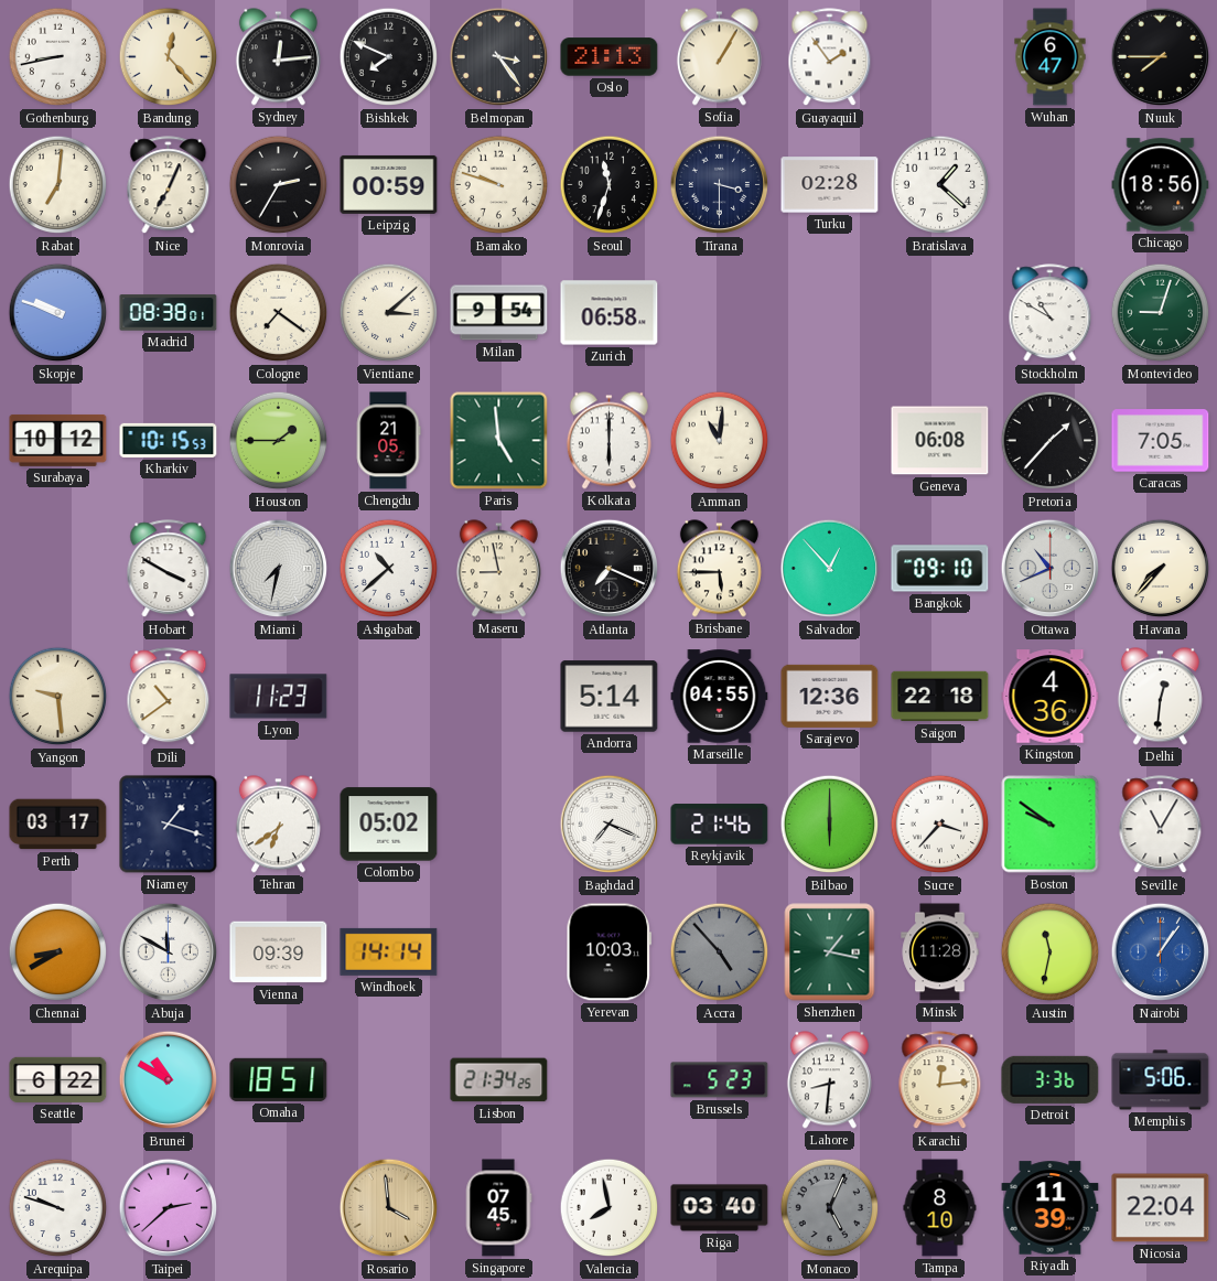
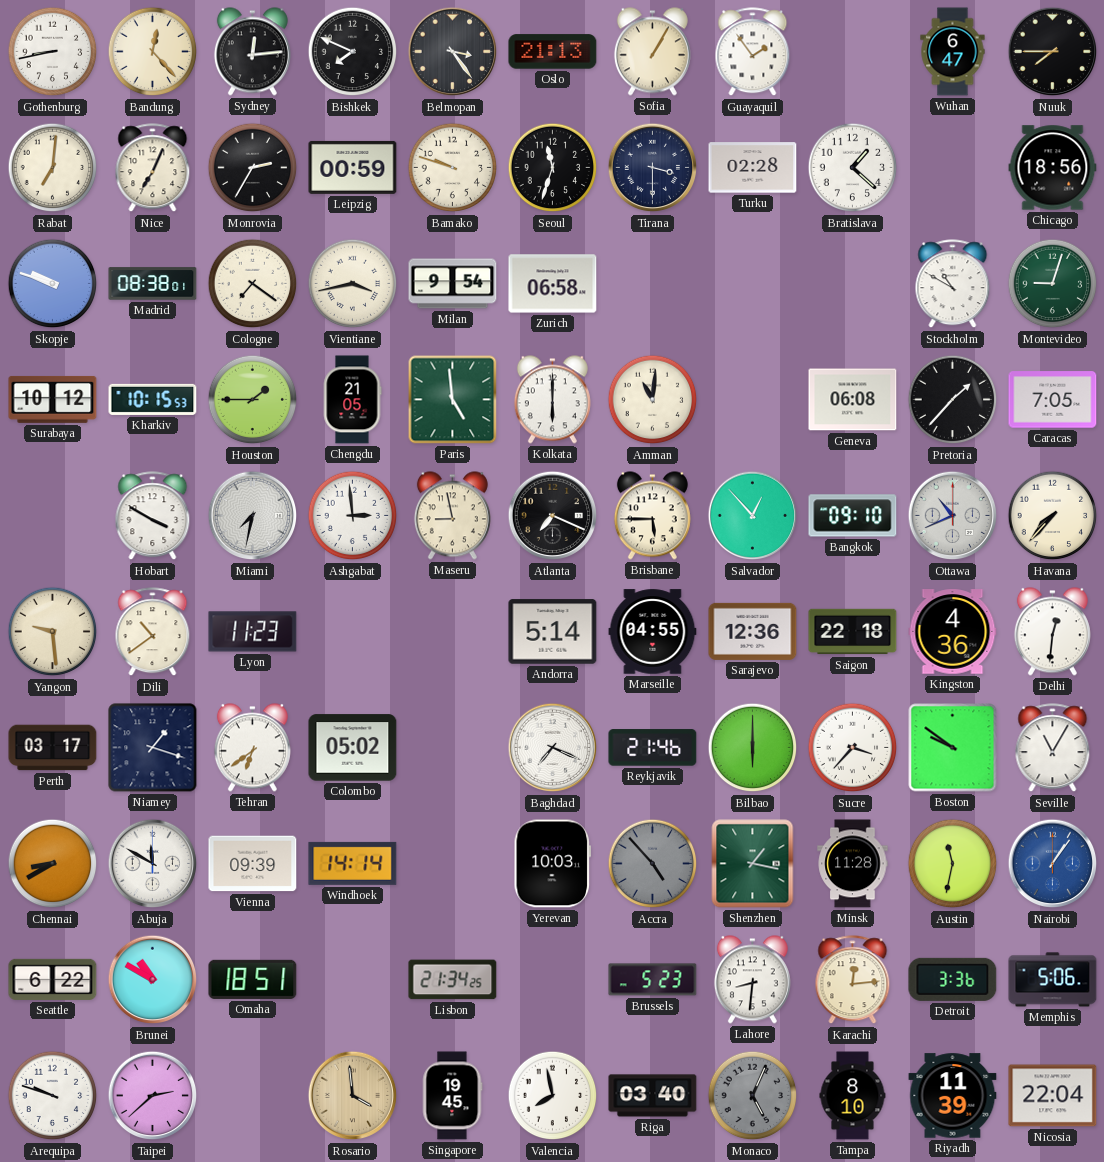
Vientiane: 3:08 -> 3:43
Ashgabat: 10:38 -> 2:59
Singapore: 07:45 -> 19:45
